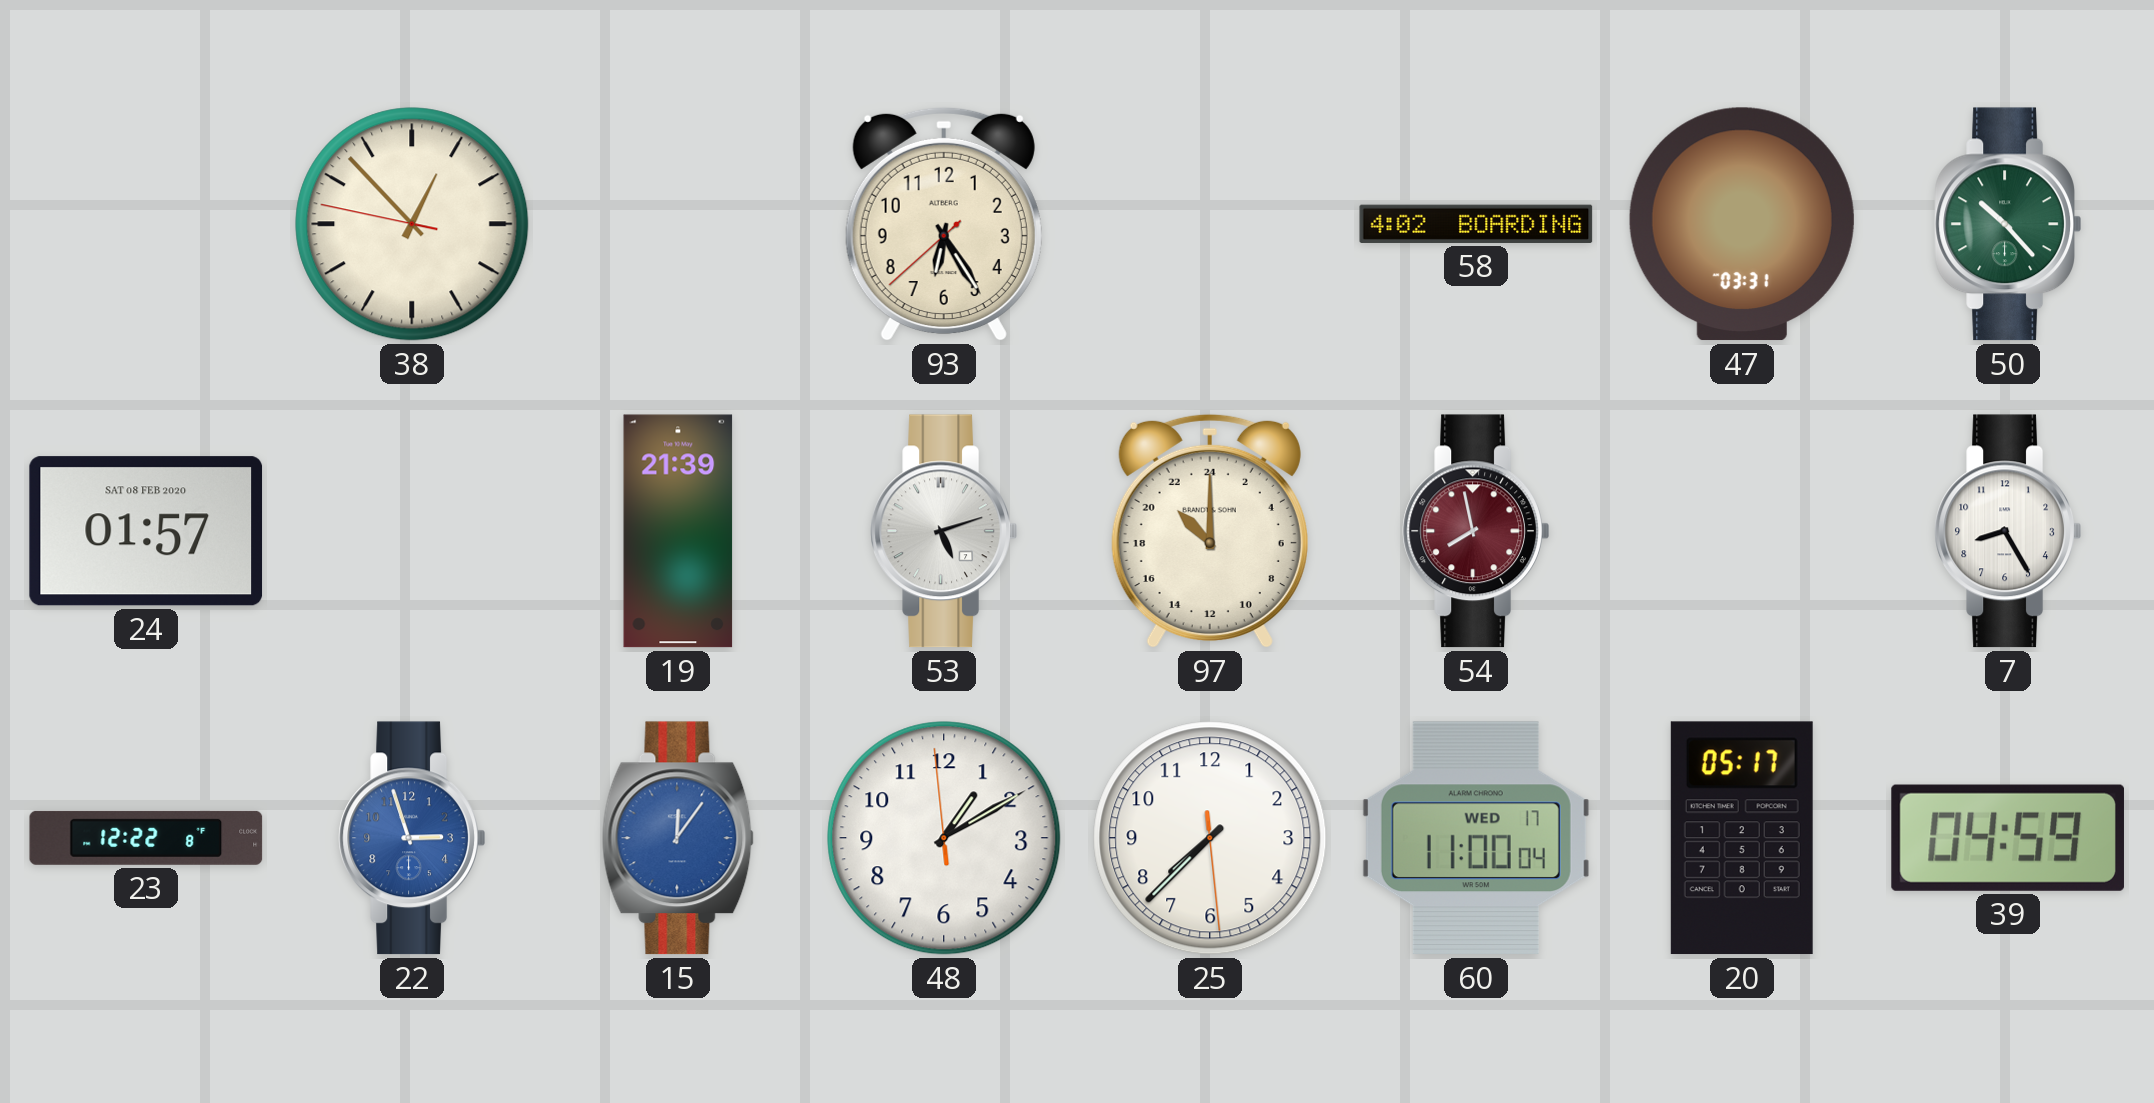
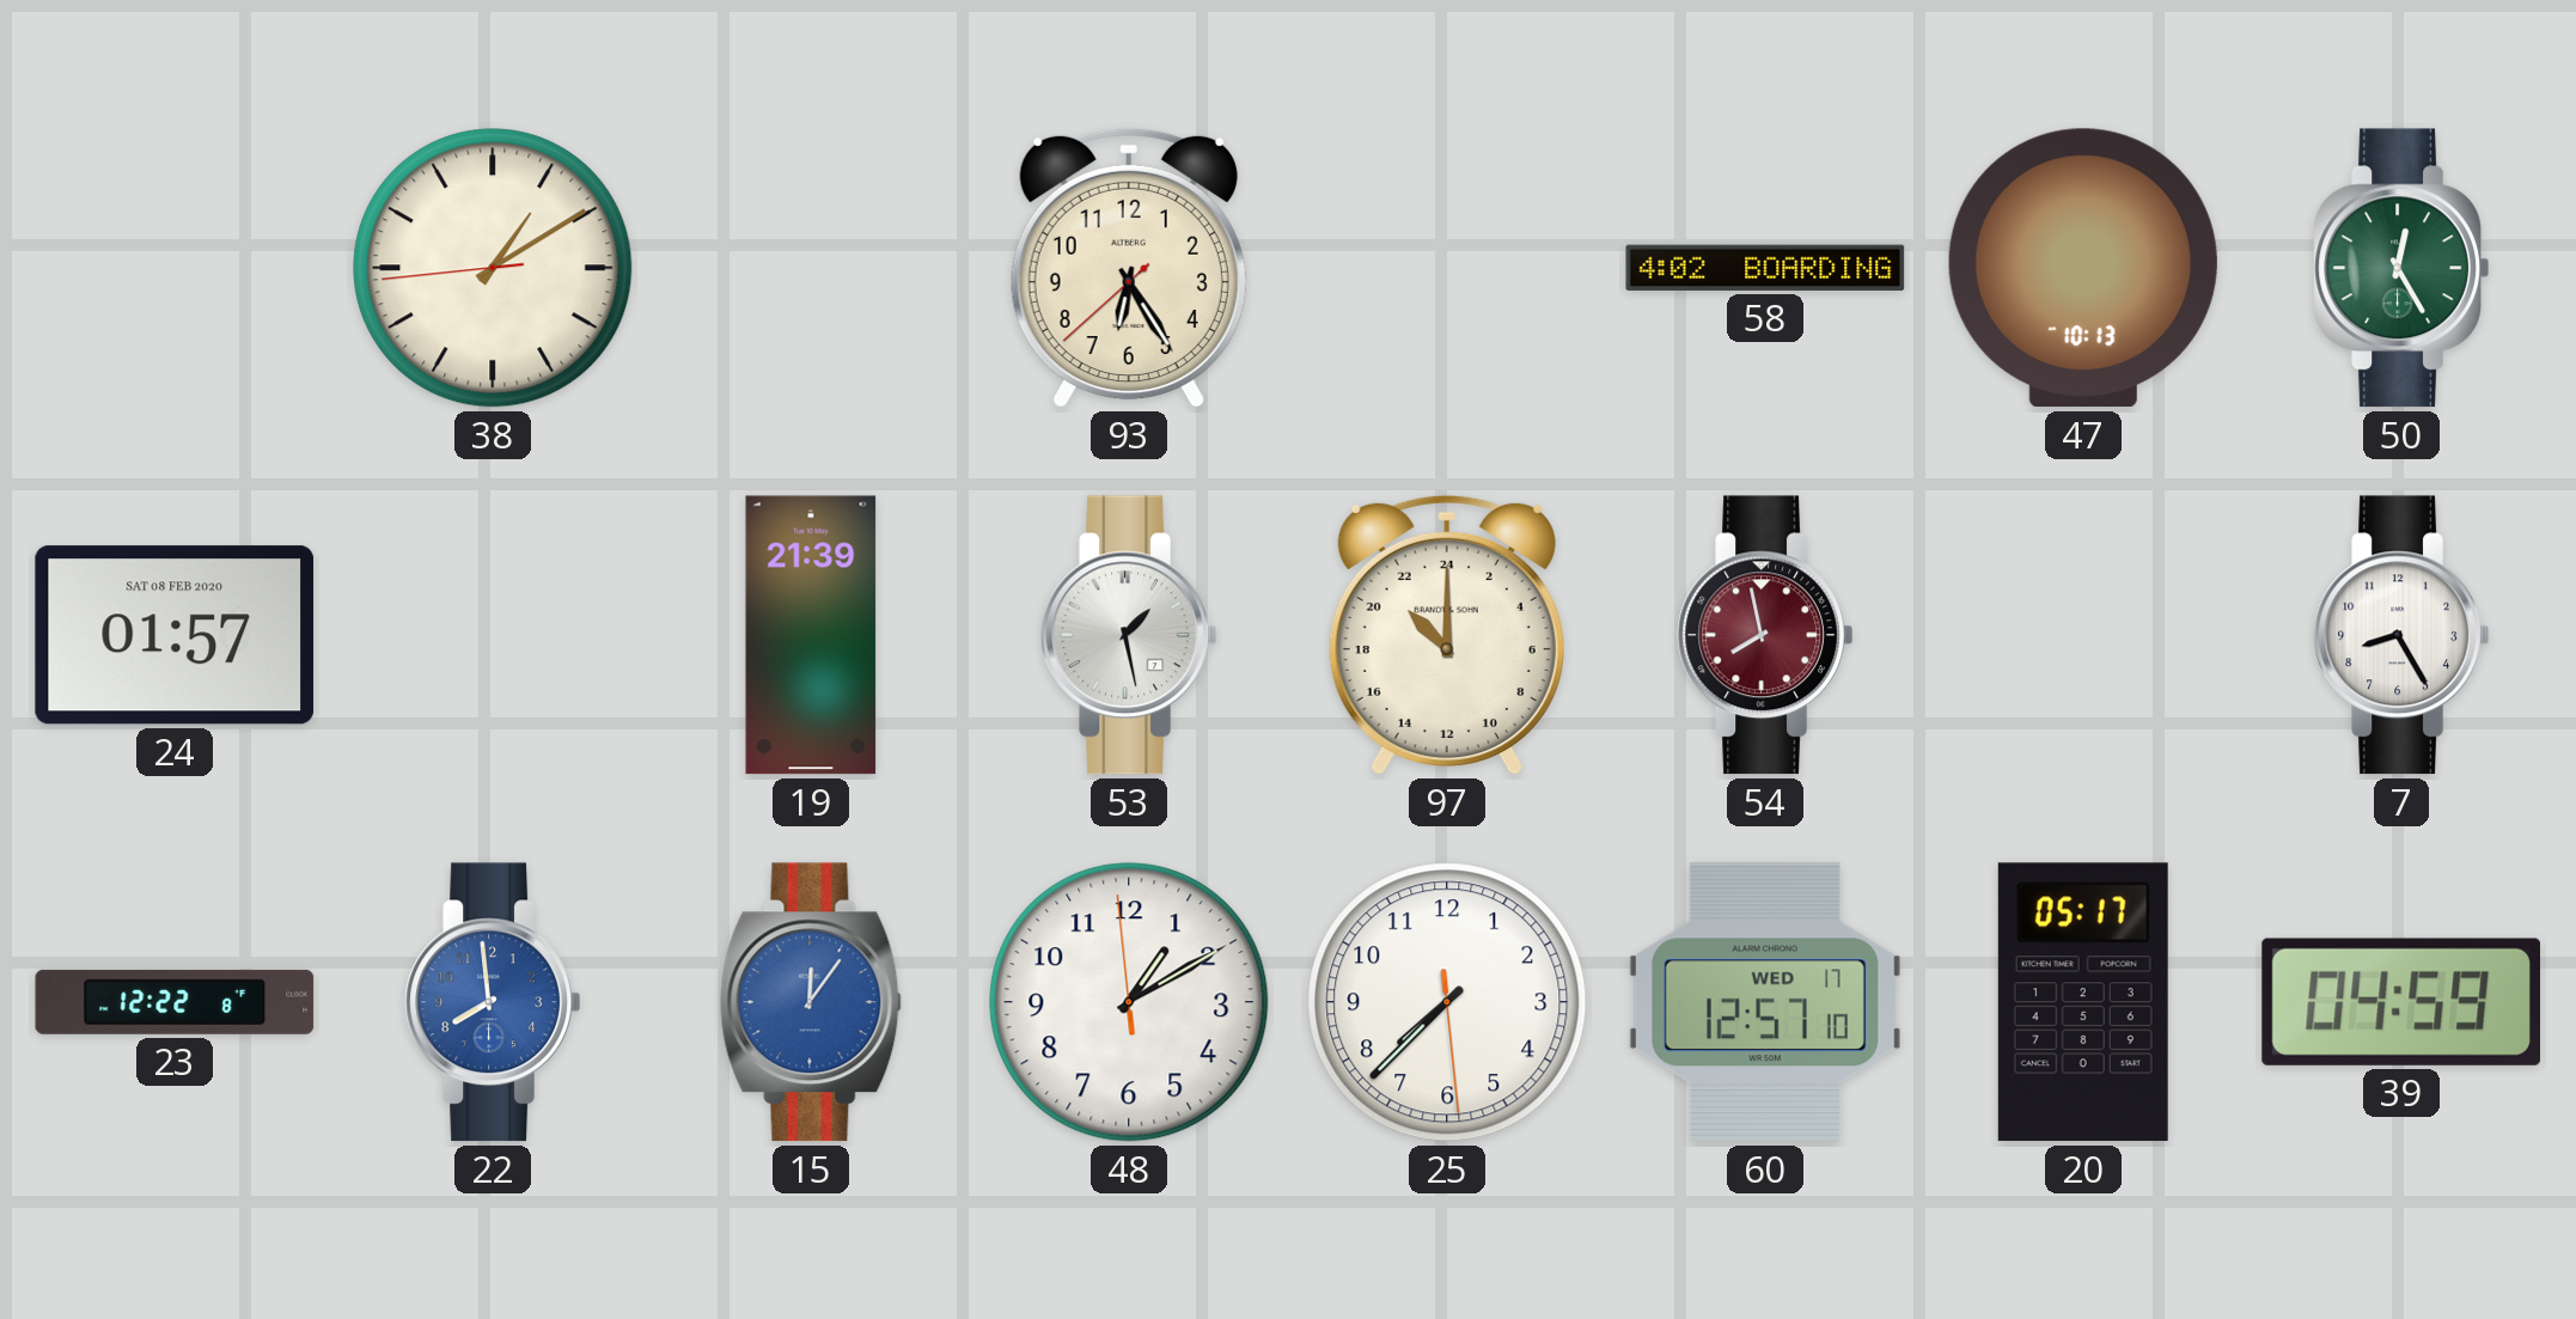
38: 12:52 -> 1:09
47: 03:31 -> 10:13
50: 10:23 -> 12:25
53: 5:12 -> 1:28
22: 2:57 -> 7:59
60: 11:00 -> 12:57
